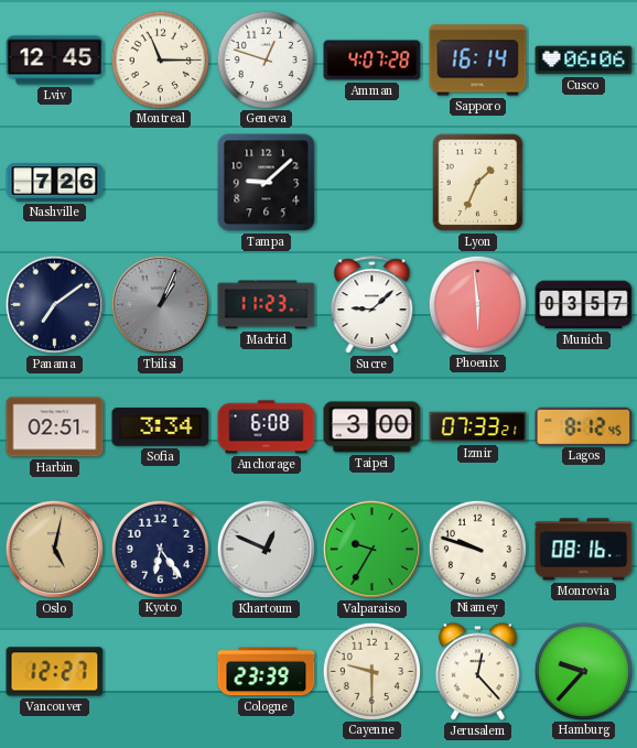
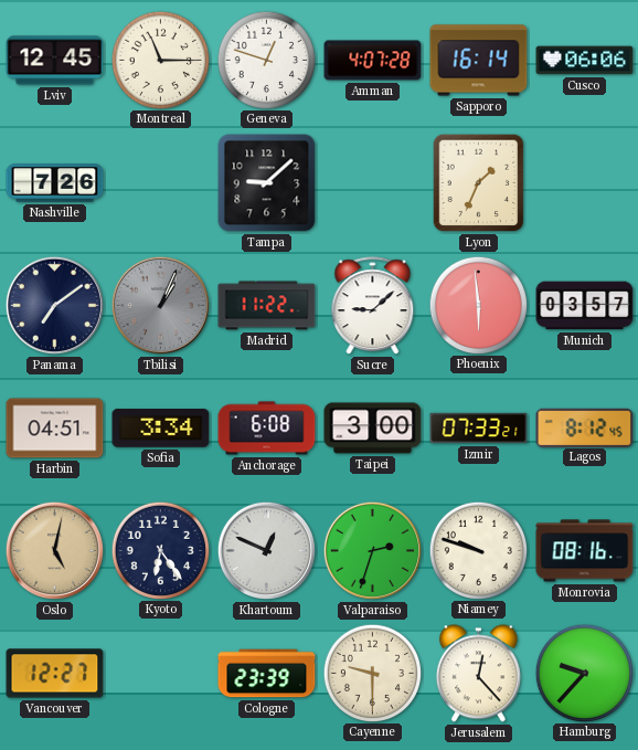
Madrid: 11:23 -> 11:22
Harbin: 02:51 -> 04:51
Valparaiso: 9:35 -> 2:33
